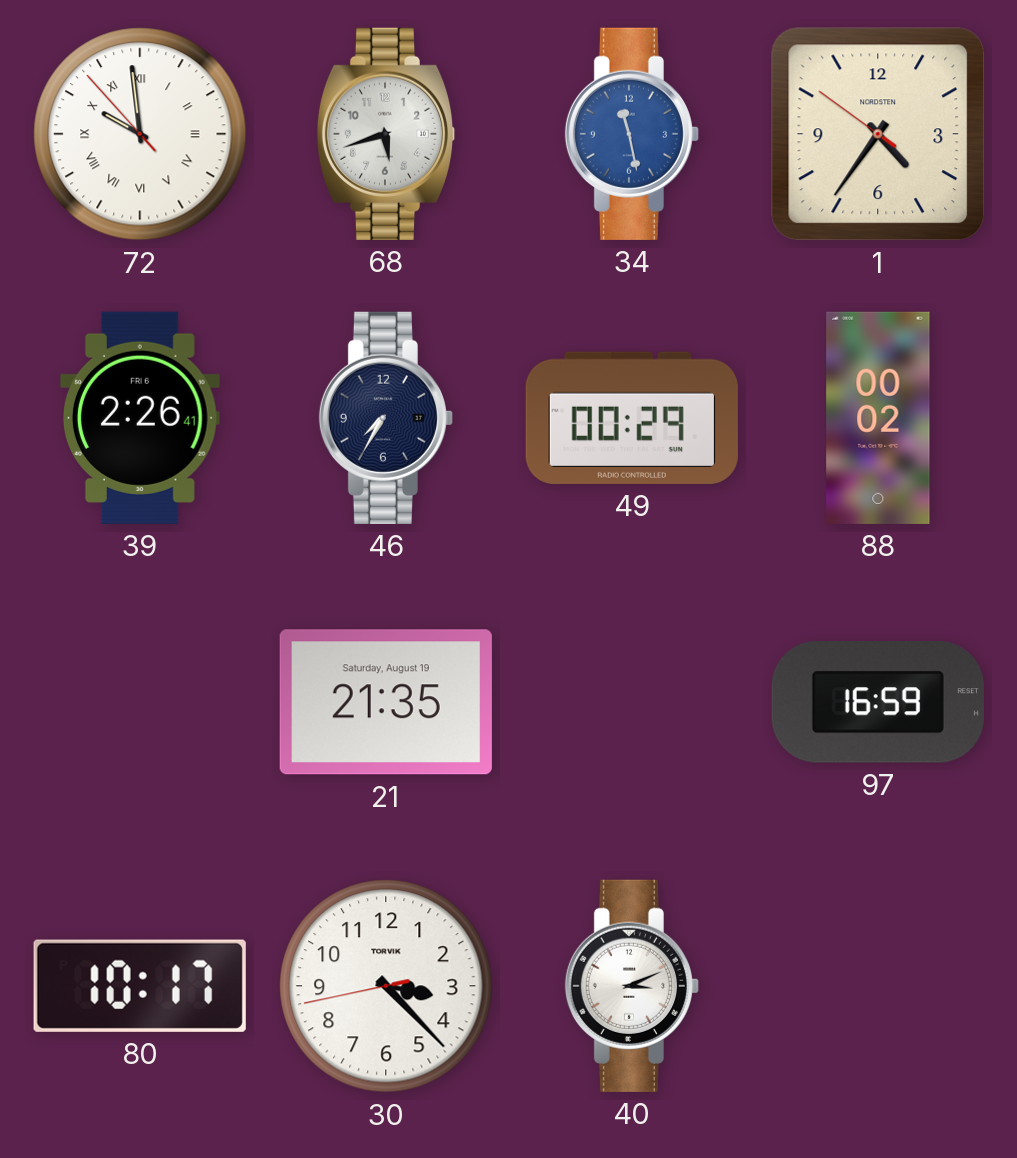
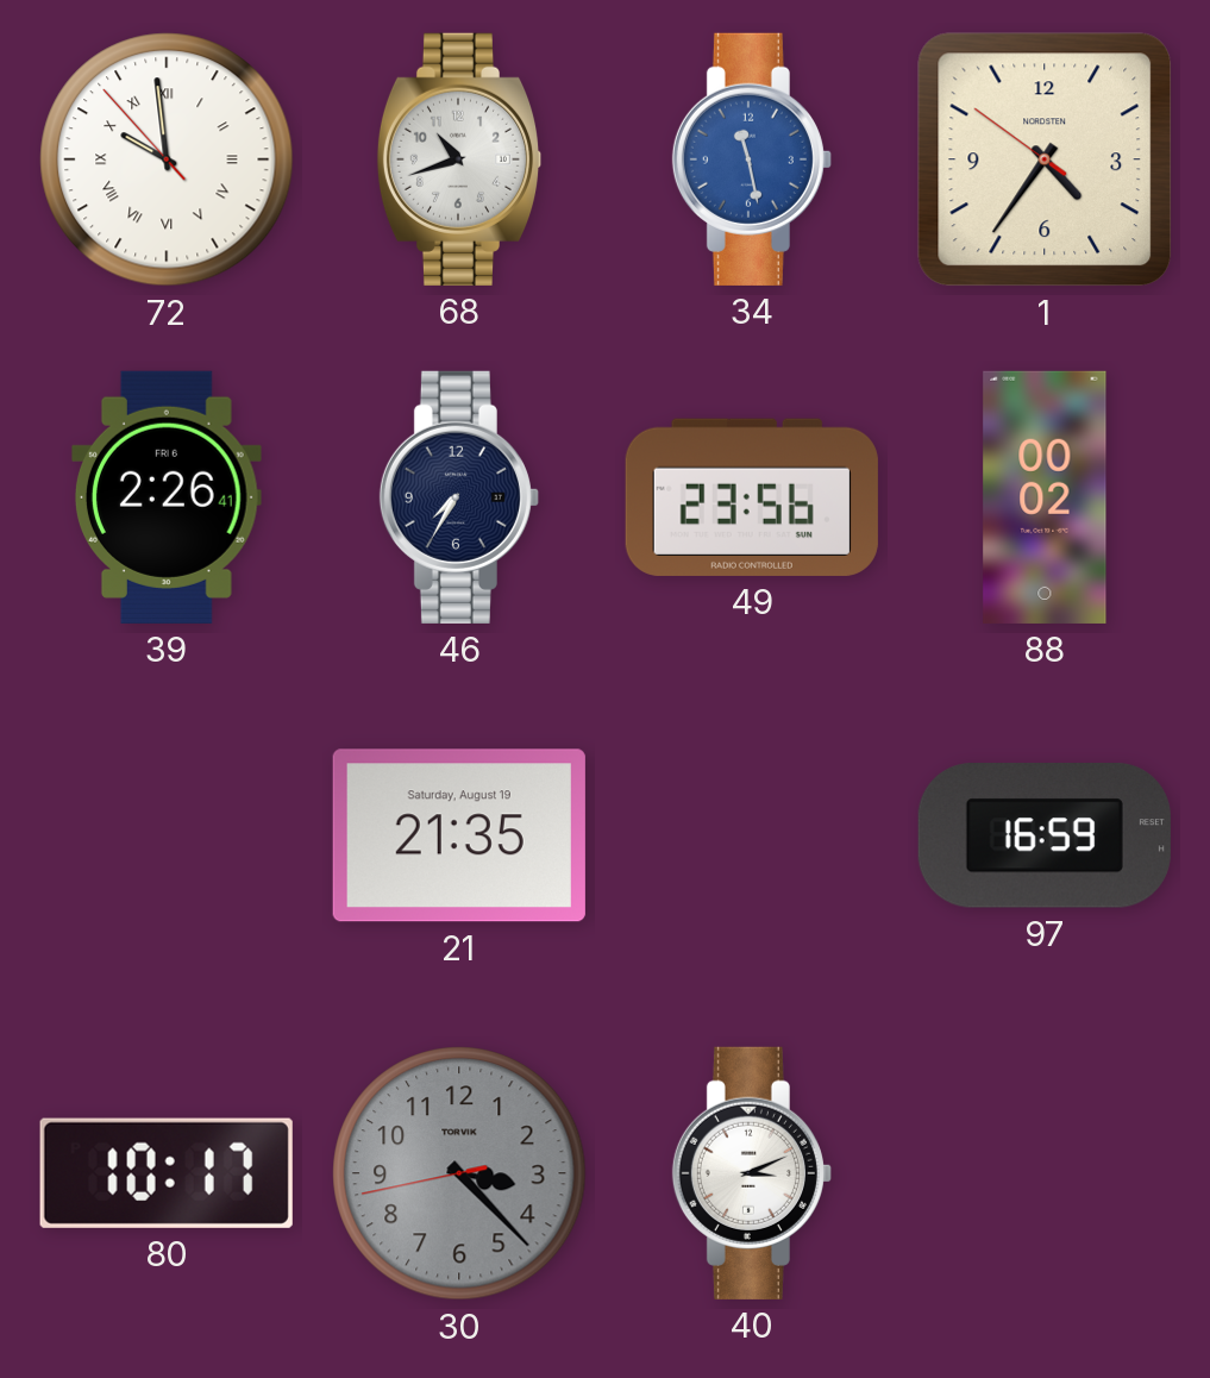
68: 5:42 -> 10:42
49: 00:29 -> 23:56
30 dial: white -> grey
